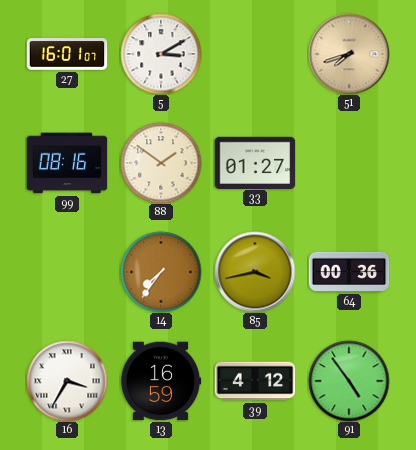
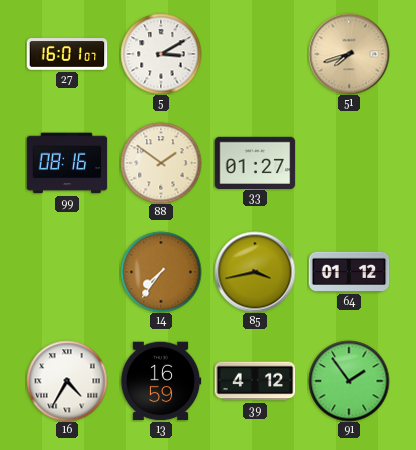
64: 00:36 -> 01:12
16: 3:35 -> 4:35
91: 4:54 -> 1:54
